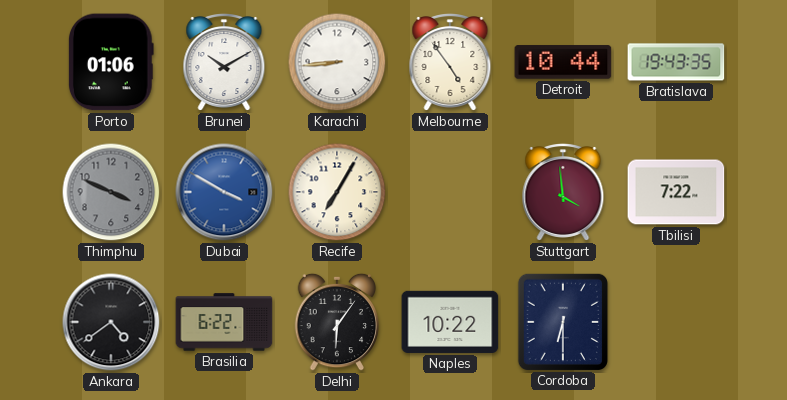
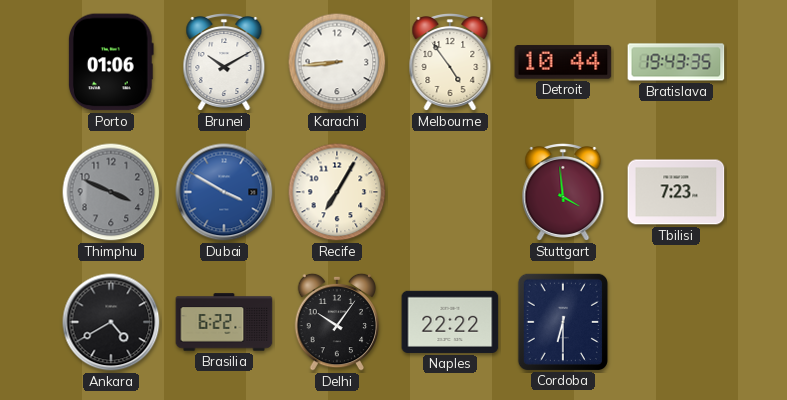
Tbilisi: 7:22 -> 7:23
Ankara: 4:39 -> 4:40
Delhi: 6:06 -> 10:06
Naples: 10:22 -> 22:22
